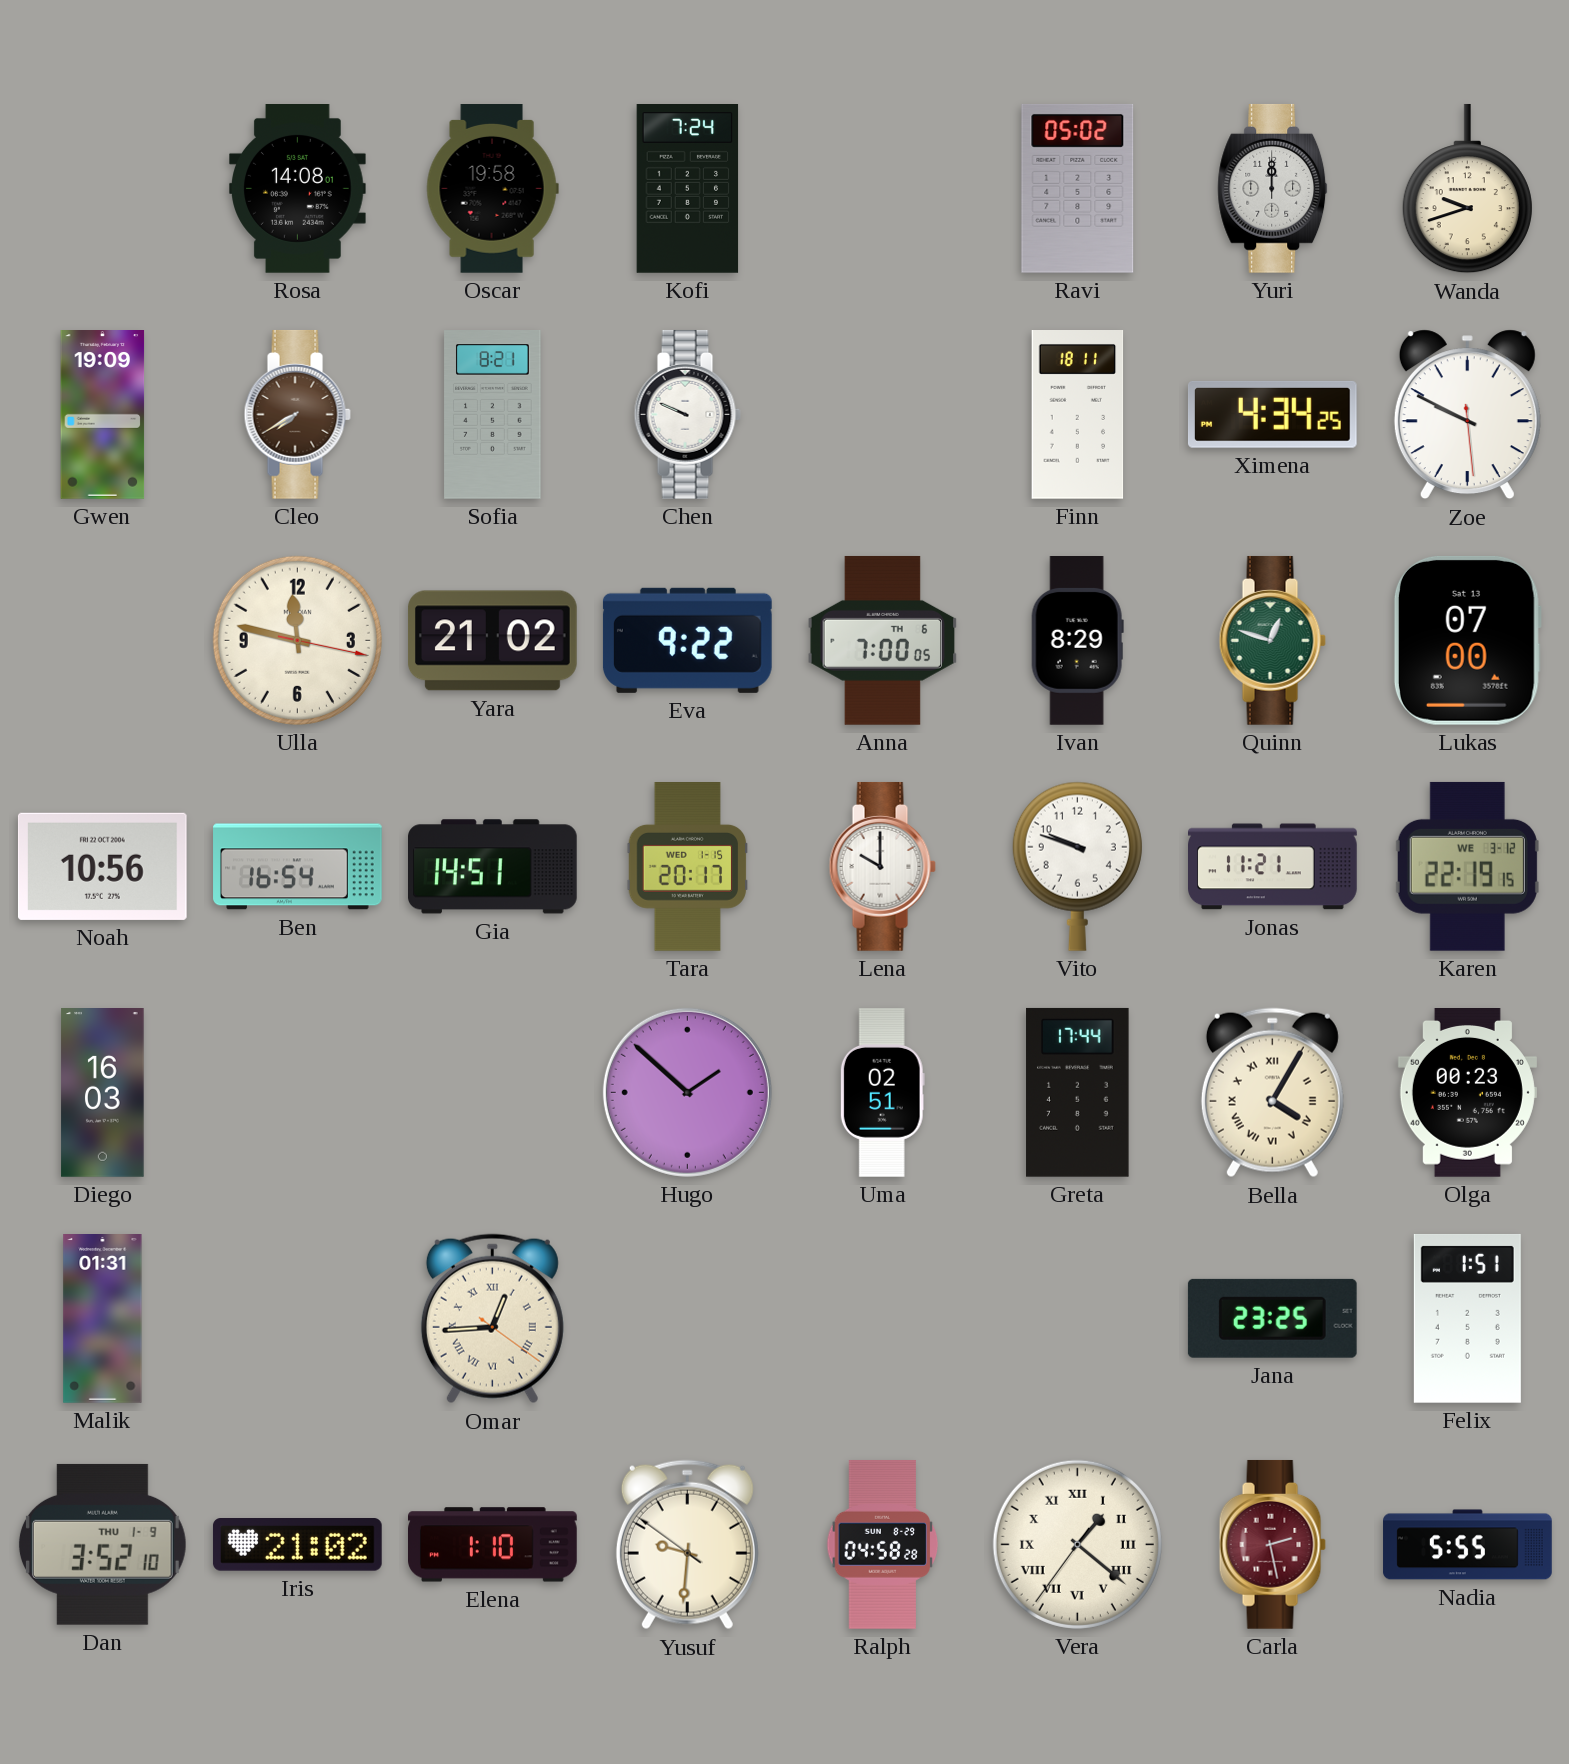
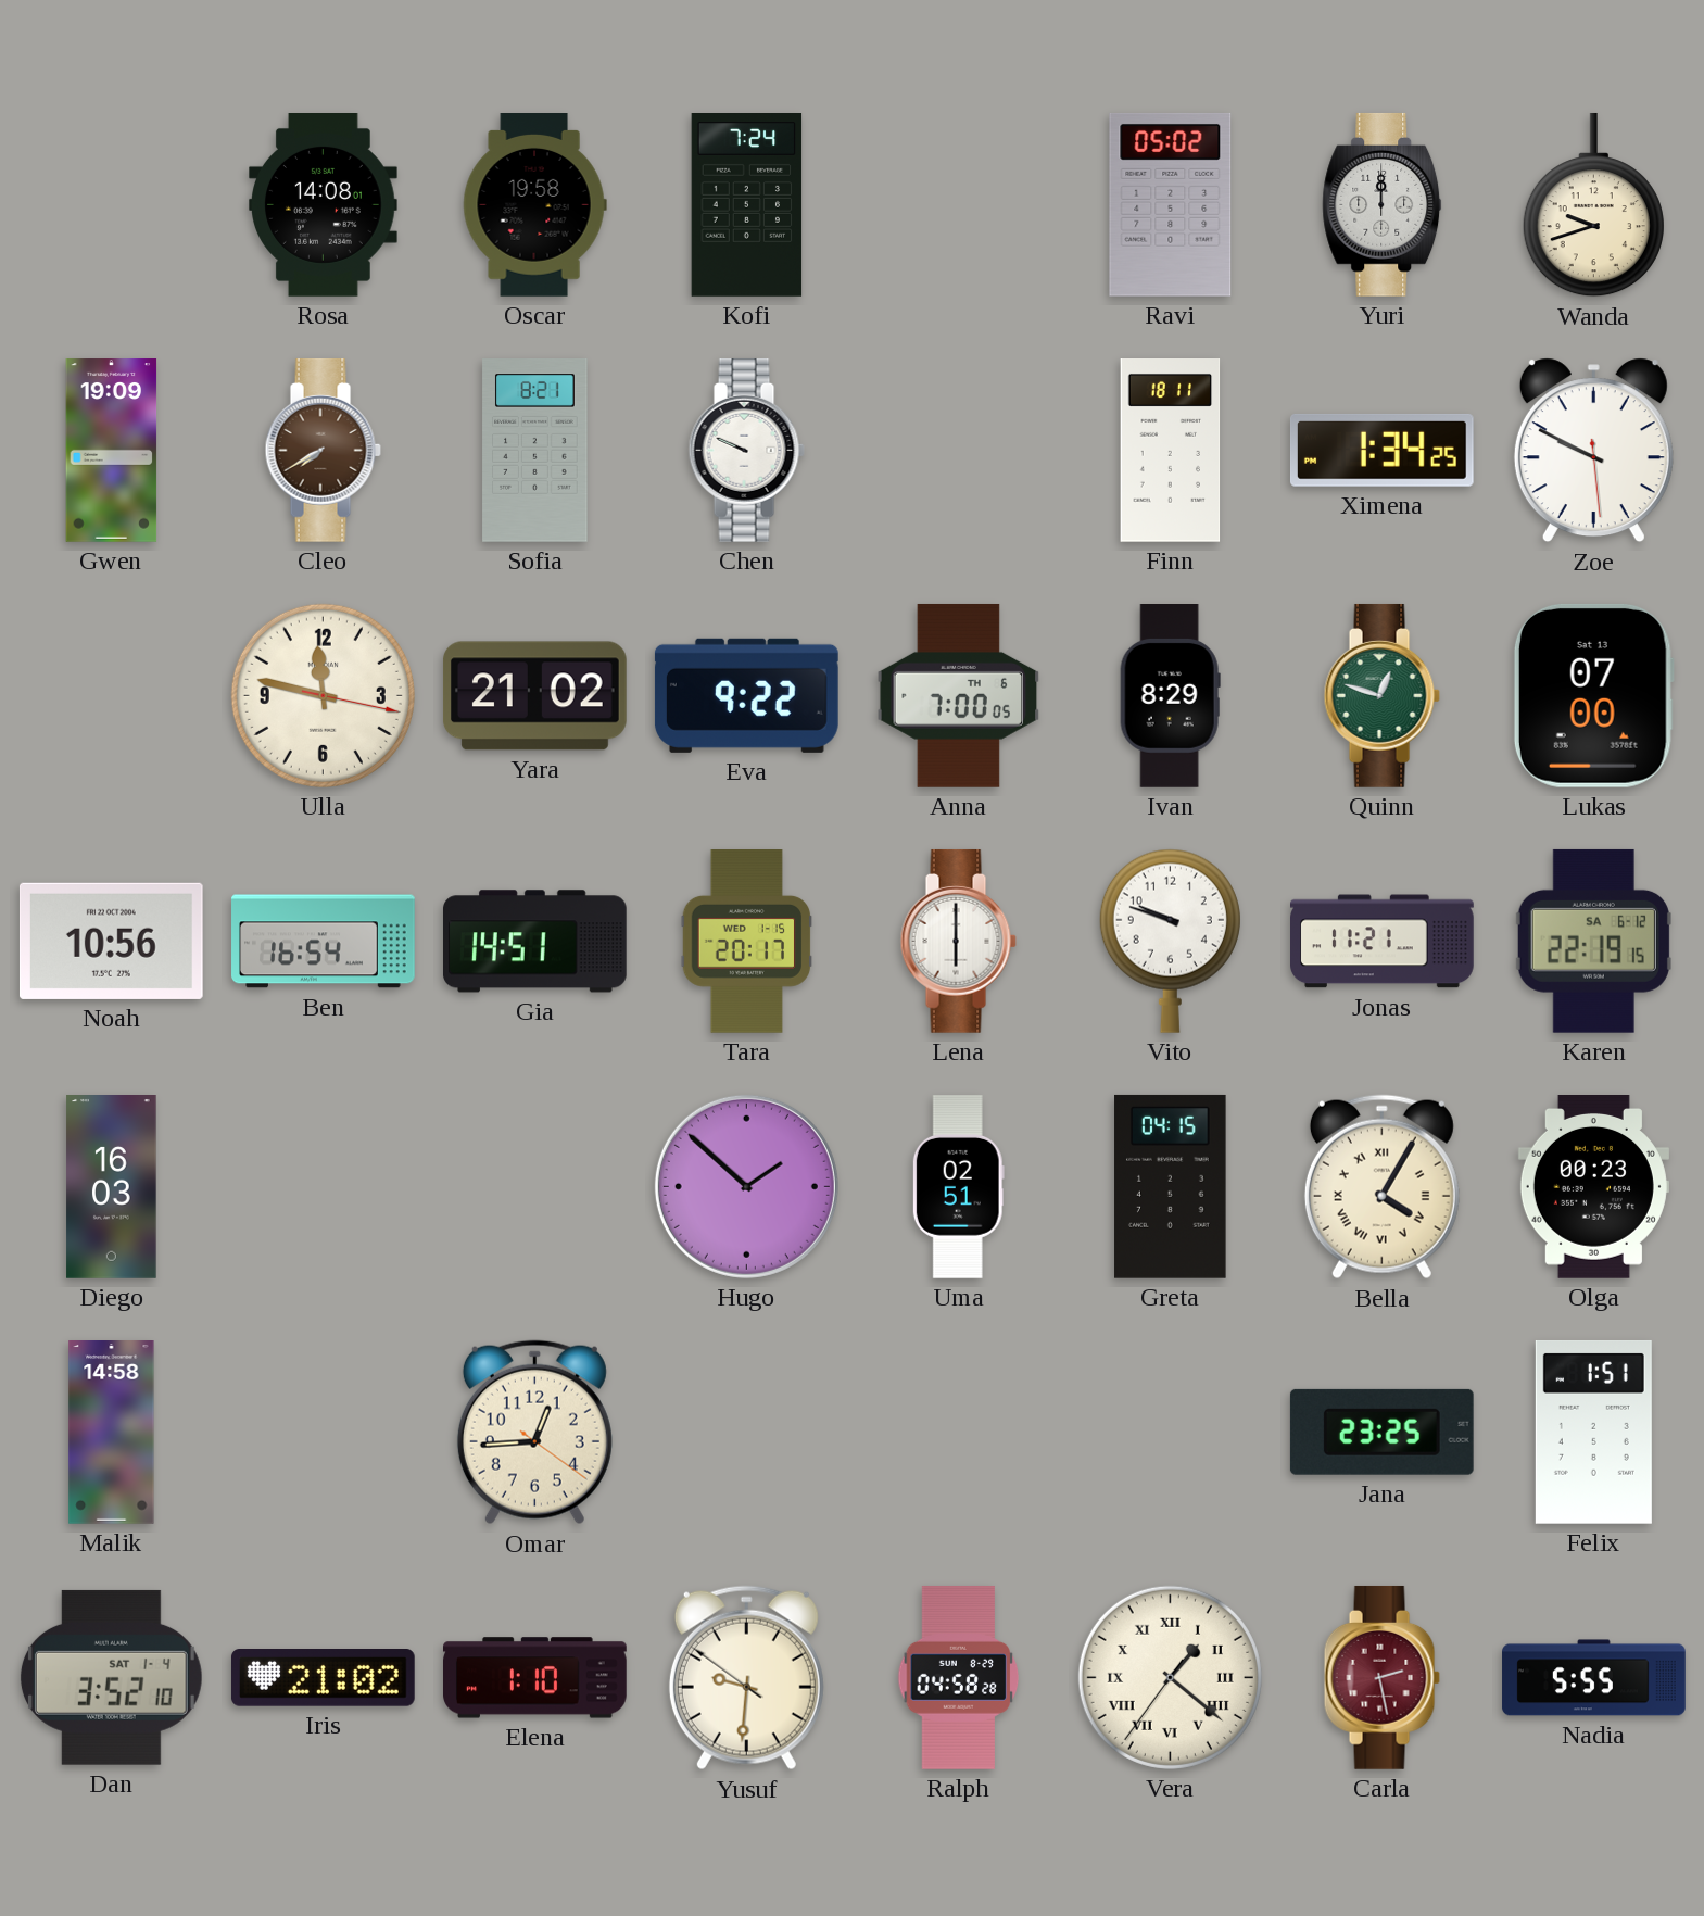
Ximena: 4:34 -> 1:34
Lena: 10:00 -> 6:00
Karen date: WE 3-12 -> SA 6-12
Greta: 17:44 -> 04:15
Malik: 01:31 -> 14:58
Omar numerals: Roman -> Arabic
Dan date: THU 1-9 -> SAT 1-4
